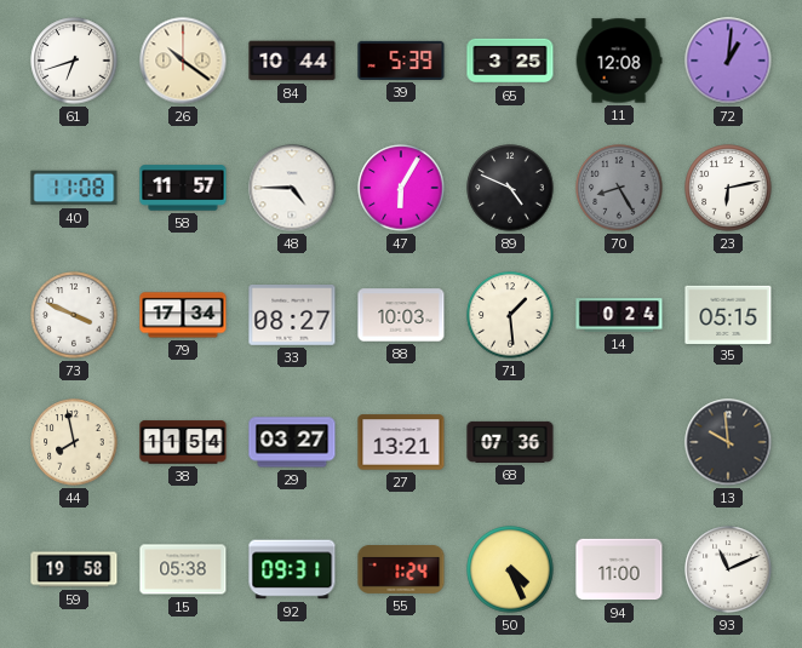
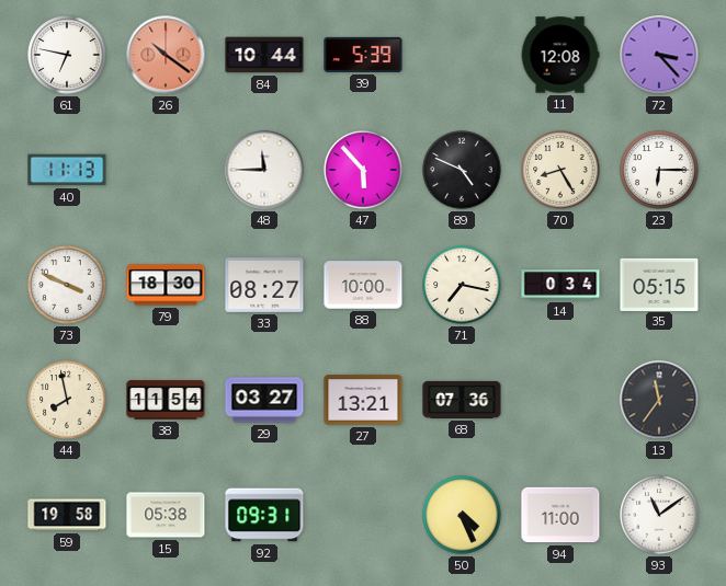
61: 6:42 -> 6:47
26 dial: cream -> salmon
65: 3:25 -> none
72: 1:01 -> 3:23
40: 11:08 -> 11:13
58: 11:57 -> none
48: 4:45 -> 11:45
47: 6:05 -> 5:53
70 dial: grey -> cream
23: 6:13 -> 6:15
79: 17:34 -> 18:30
88: 10:03 -> 10:00
71: 1:29 -> 7:17
14: 0:24 -> 0:34
13: 9:59 -> 11:36
55: 1:24 -> none
93: 11:11 -> 11:09
